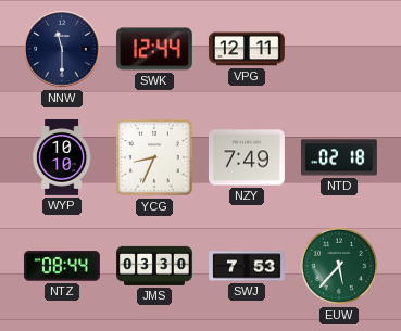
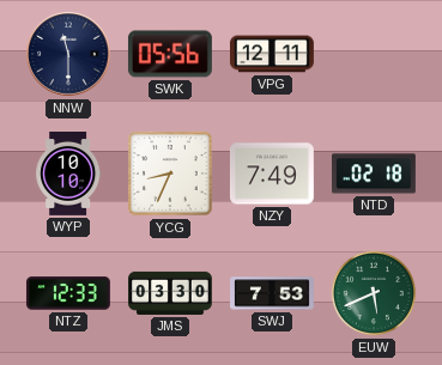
SWK: 12:44 -> 05:56
NTZ: 08:44 -> 12:33
EUW: 5:37 -> 5:41
